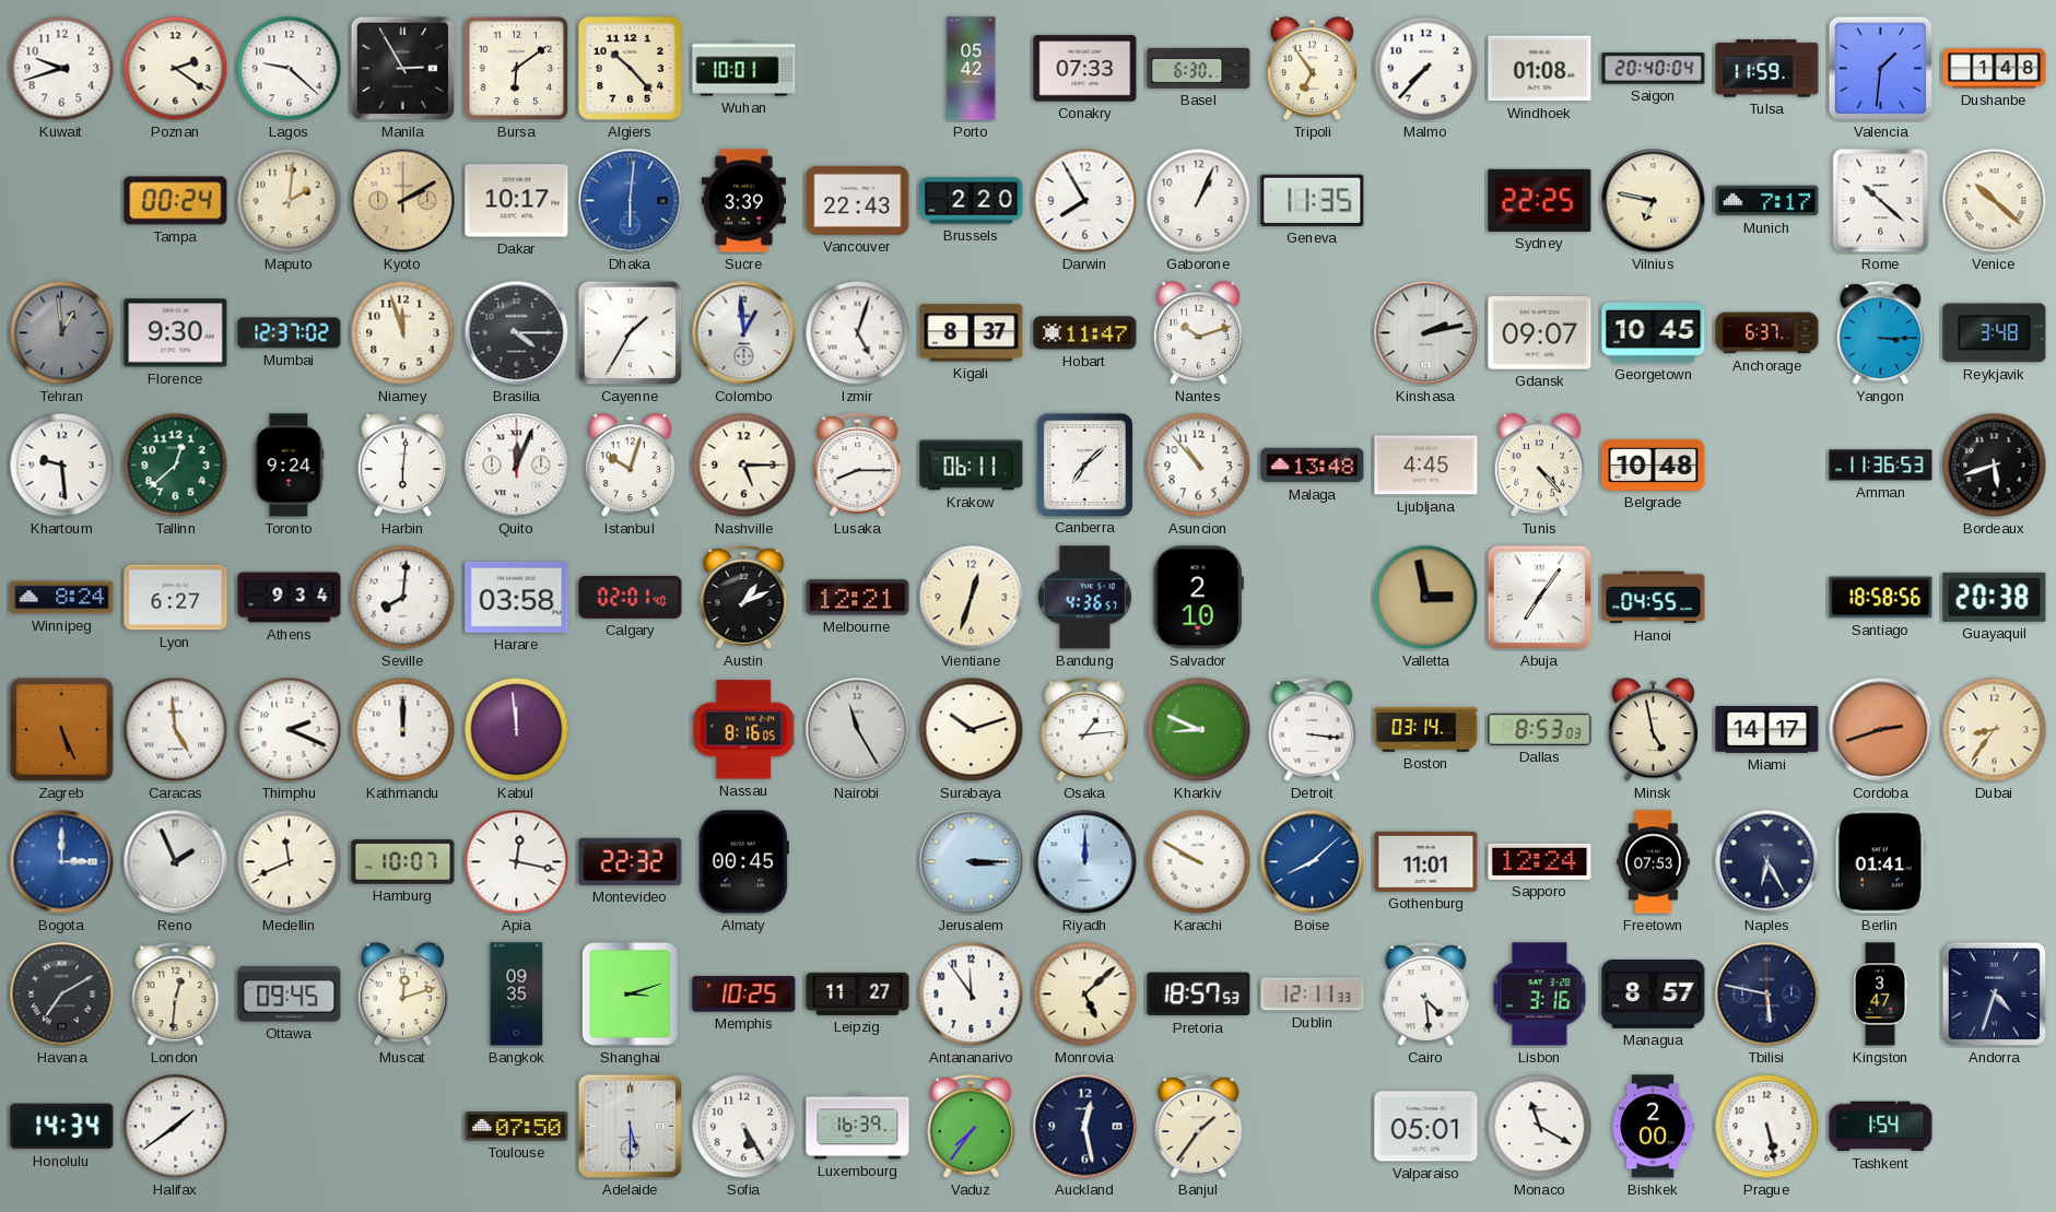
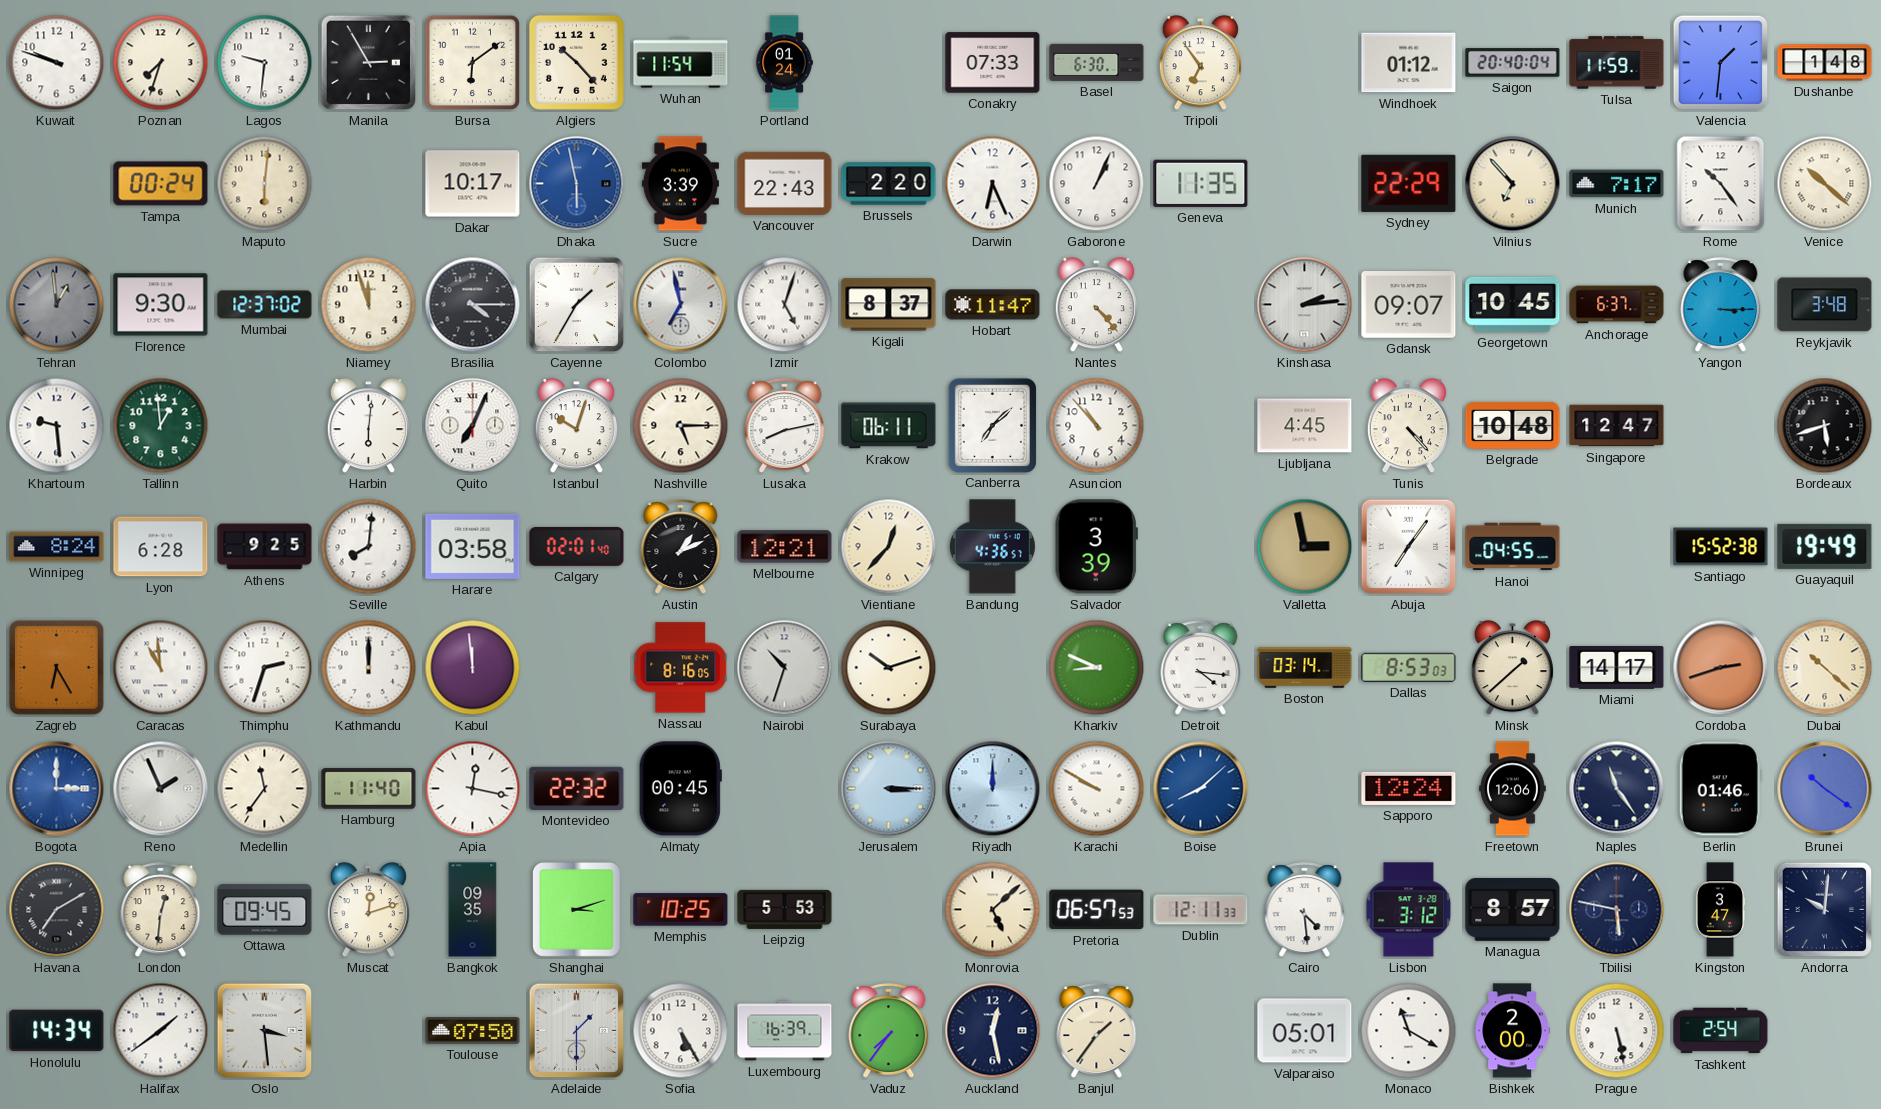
Kuwait: 9:42 -> 9:48
Poznan: 2:21 -> 7:33
Lagos: 9:22 -> 9:31
Wuhan: 10:01 -> 11:54
Portland: none -> 01:24
Porto: 05:42 -> none
Malmo: 7:37 -> none
Windhoek: 01:08 -> 01:12
Maputo: 2:01 -> 6:01
Kyoto: 2:10 -> none
Dhaka: 6:01 -> 5:58
Darwin: 7:55 -> 6:26
Sydney: 22:25 -> 22:29
Vilnius: 6:47 -> 6:53
Rome: 10:22 -> 10:24
Colombo: 12:59 -> 6:58
Nantes: 10:12 -> 4:23
Kinshasa: 2:13 -> 2:14
Tallinn: 12:38 -> 12:59
Toronto: 9:24 -> none
Quito: 12:04 -> 7:04
Lusaka: 8:15 -> 8:13
Malaga: 13:48 -> none
Singapore: none -> 12:47
Amman: 11:36 -> none
Lyon: 6:27 -> 6:28
Athens: 9:34 -> 9:25
Vientiane: 12:33 -> 12:37
Salvador: 2:10 -> 3:39
Santiago: 18:58 -> 15:52
Guayaquil: 20:38 -> 19:49
Zagreb: 5:26 -> 6:25
Caracas: 4:59 -> 10:59
Thimphu: 2:19 -> 2:33
Nairobi: 11:25 -> 10:33
Osaka: 1:14 -> none
Detroit: 3:16 -> 4:16
Minsk: 4:58 -> 1:38
Dubai: 8:36 -> 10:22
Medellin: 11:41 -> 11:36
Hamburg: 10:07 -> 11:40
Gothenburg: 11:01 -> none
Freetown: 07:53 -> 12:06
Naples: 6:25 -> 11:24
Berlin: 01:41 -> 01:46
Brunei: none -> 10:21
Leipzig: 11:27 -> 5:53
Antananarivo: 11:54 -> none
Pretoria: 18:57 -> 06:57
Lisbon: 3:16 -> 3:12
Andorra: 4:33 -> 10:01
Oslo: none -> 3:29
Adelaide: 5:30 -> 1:30
Tashkent: 1:54 -> 2:54
